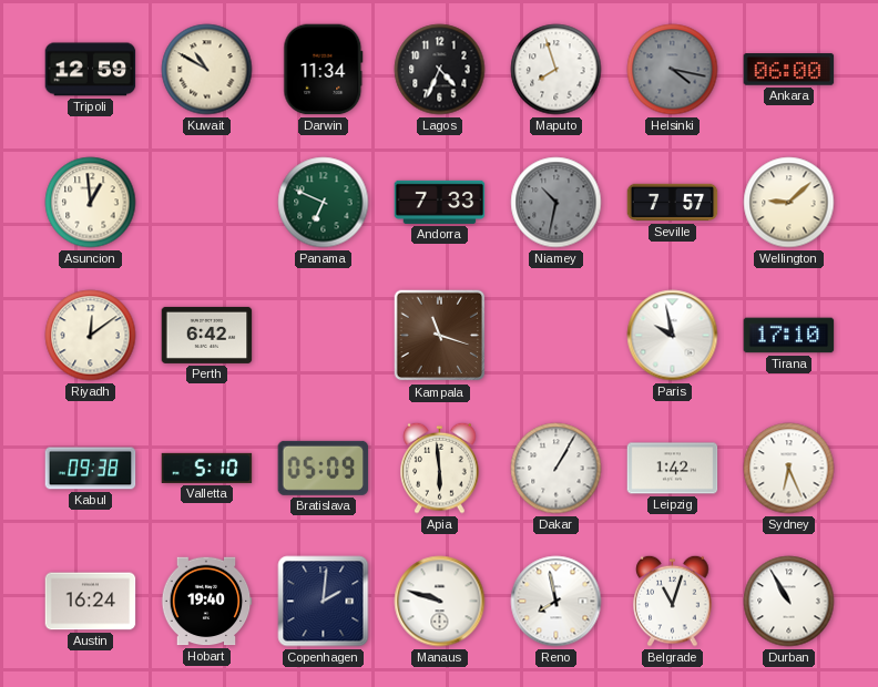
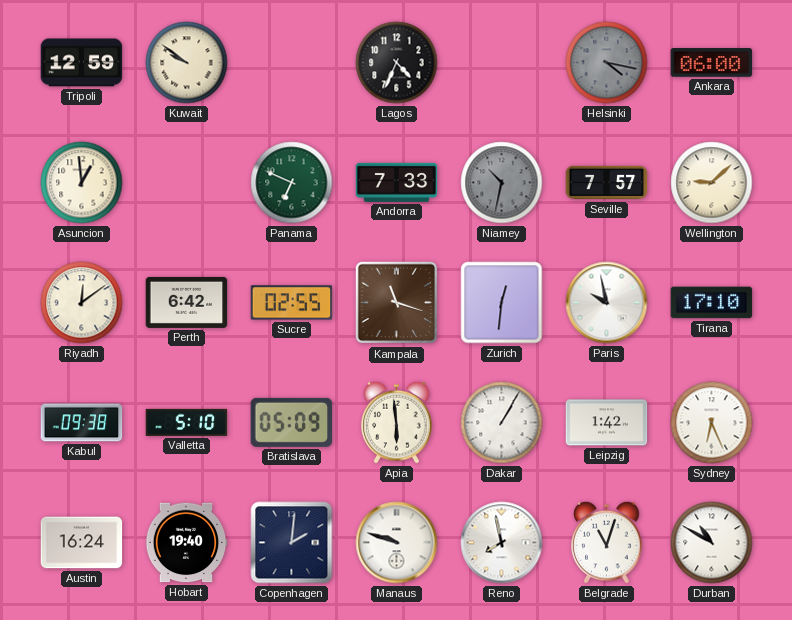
Kuwait: 10:50 -> 9:51
Darwin: 11:34 -> none
Maputo: 7:57 -> none
Sucre: none -> 02:55
Zurich: none -> 12:31
Durban: 10:55 -> 10:50
